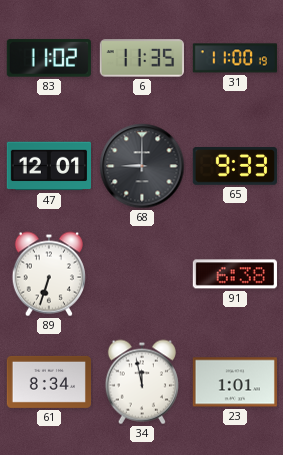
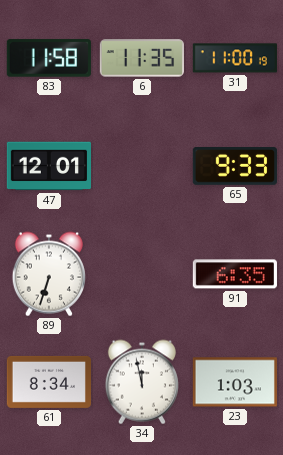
83: 11:02 -> 11:58
68: 9:00 -> none
91: 6:38 -> 6:35
23: 1:01 -> 1:03
